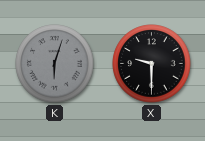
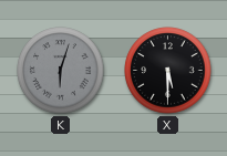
X: 9:30 -> 5:30
